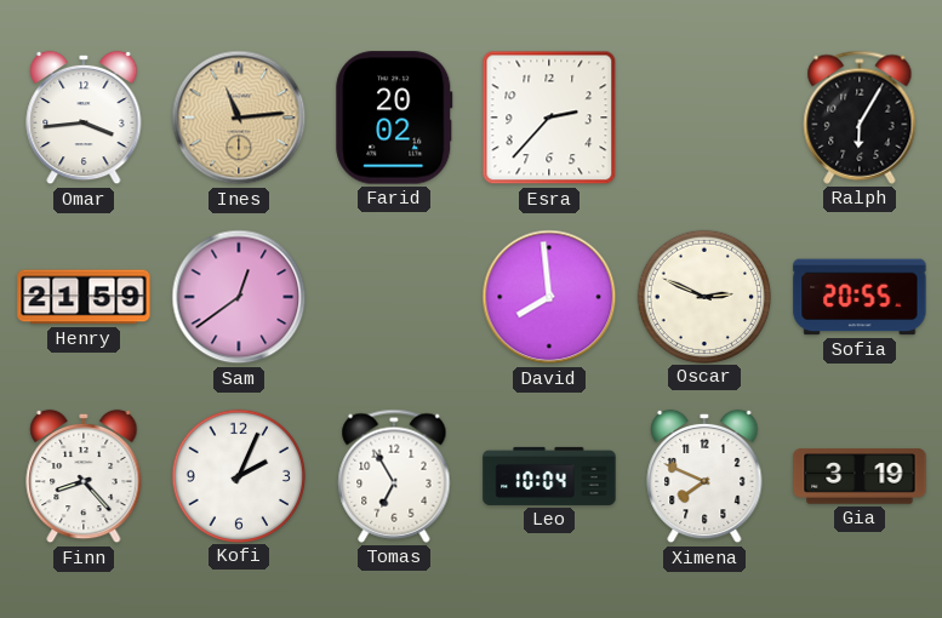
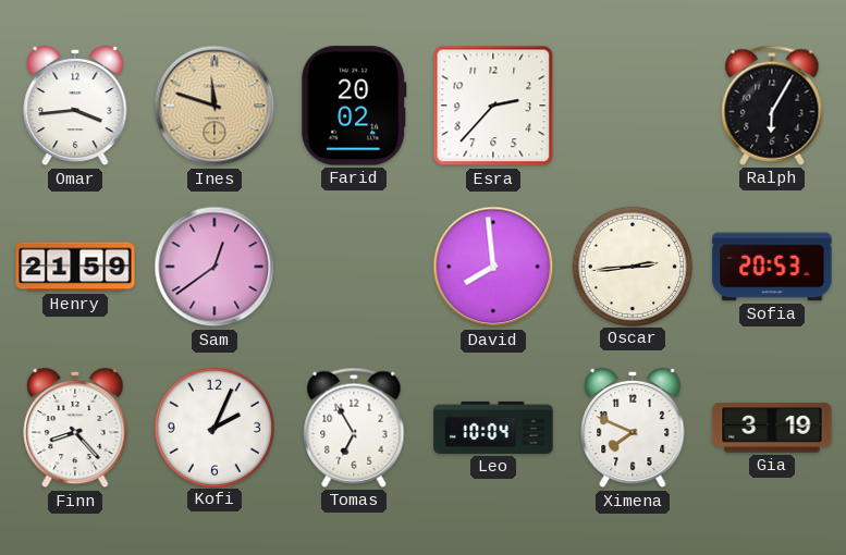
Ines: 11:14 -> 11:48
Oscar: 2:49 -> 2:44
Sofia: 20:55 -> 20:53
